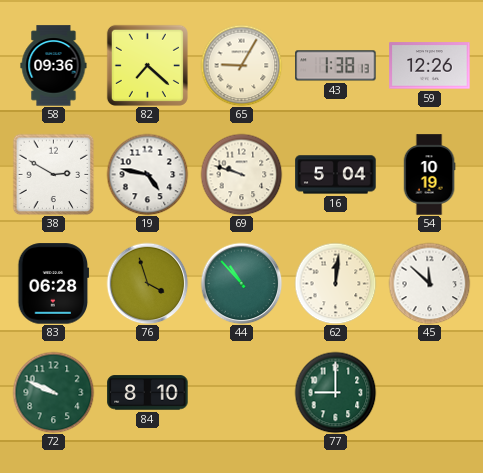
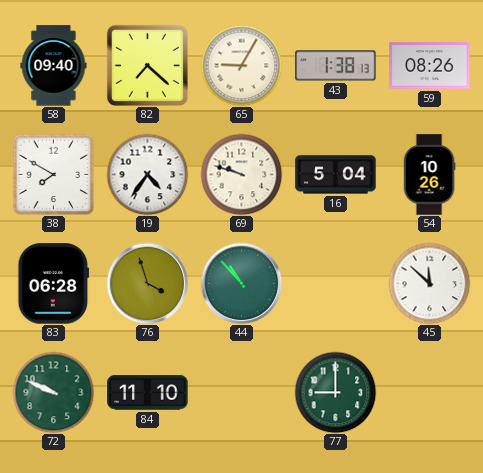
58: 09:36 -> 09:40
59: 12:26 -> 08:26
38: 2:50 -> 7:50
19: 4:47 -> 4:36
54: 10:19 -> 10:26
62: 12:01 -> none
84: 8:10 -> 11:10
